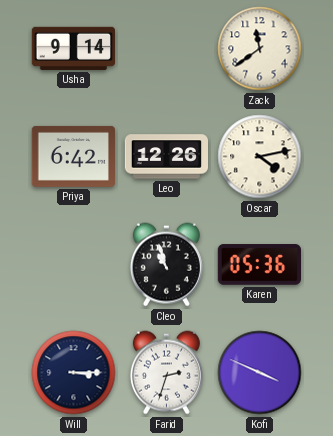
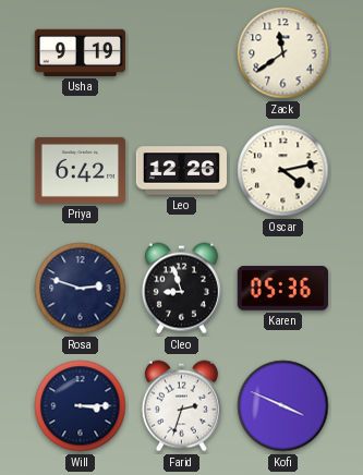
Usha: 9:14 -> 9:19
Rosa: none -> 2:48
Cleo: 10:57 -> 8:57
